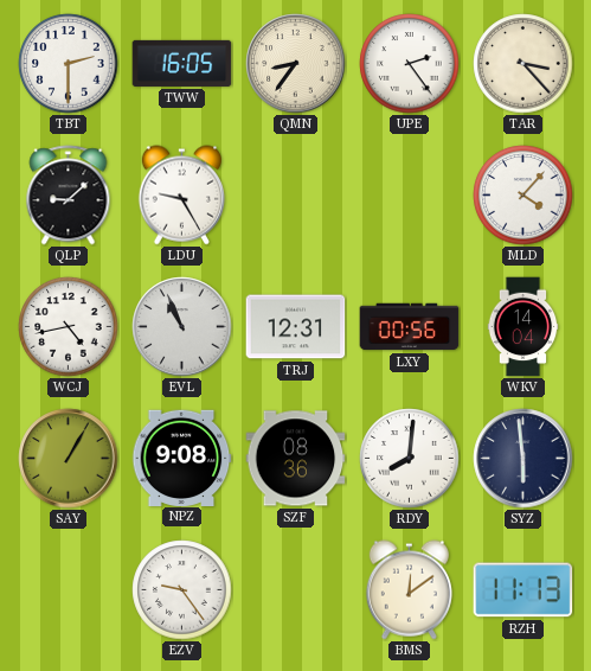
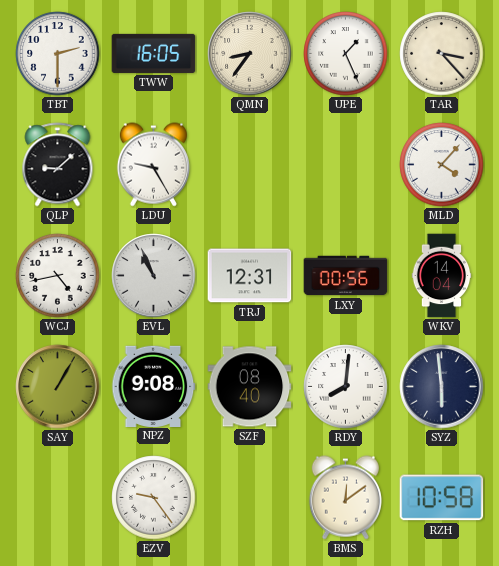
UPE: 2:24 -> 1:26
SZF: 08:36 -> 08:40
RZH: 11:13 -> 10:58
